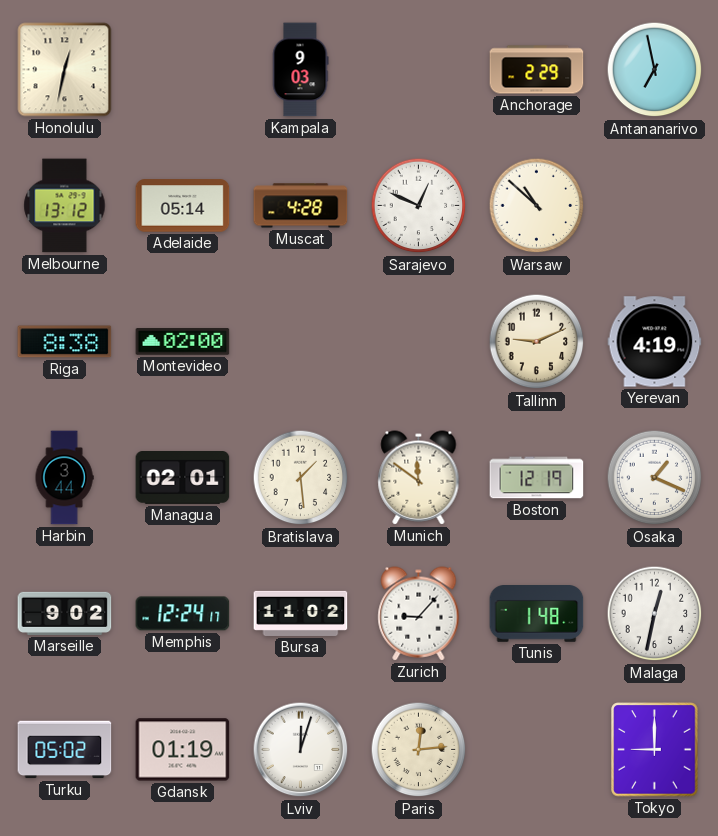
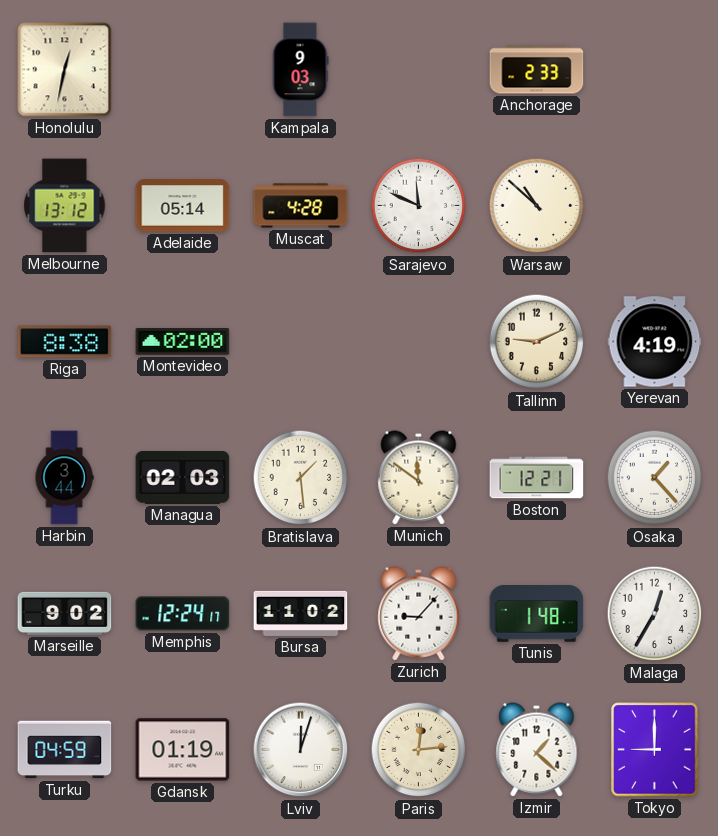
Anchorage: 2:29 -> 2:33
Antananarivo: 6:58 -> none
Sarajevo: 12:49 -> 11:49
Managua: 02:01 -> 02:03
Boston: 12:19 -> 12:21
Osaka: 1:19 -> 1:23
Malaga: 12:32 -> 12:35
Turku: 05:02 -> 04:59
Izmir: none -> 1:22
